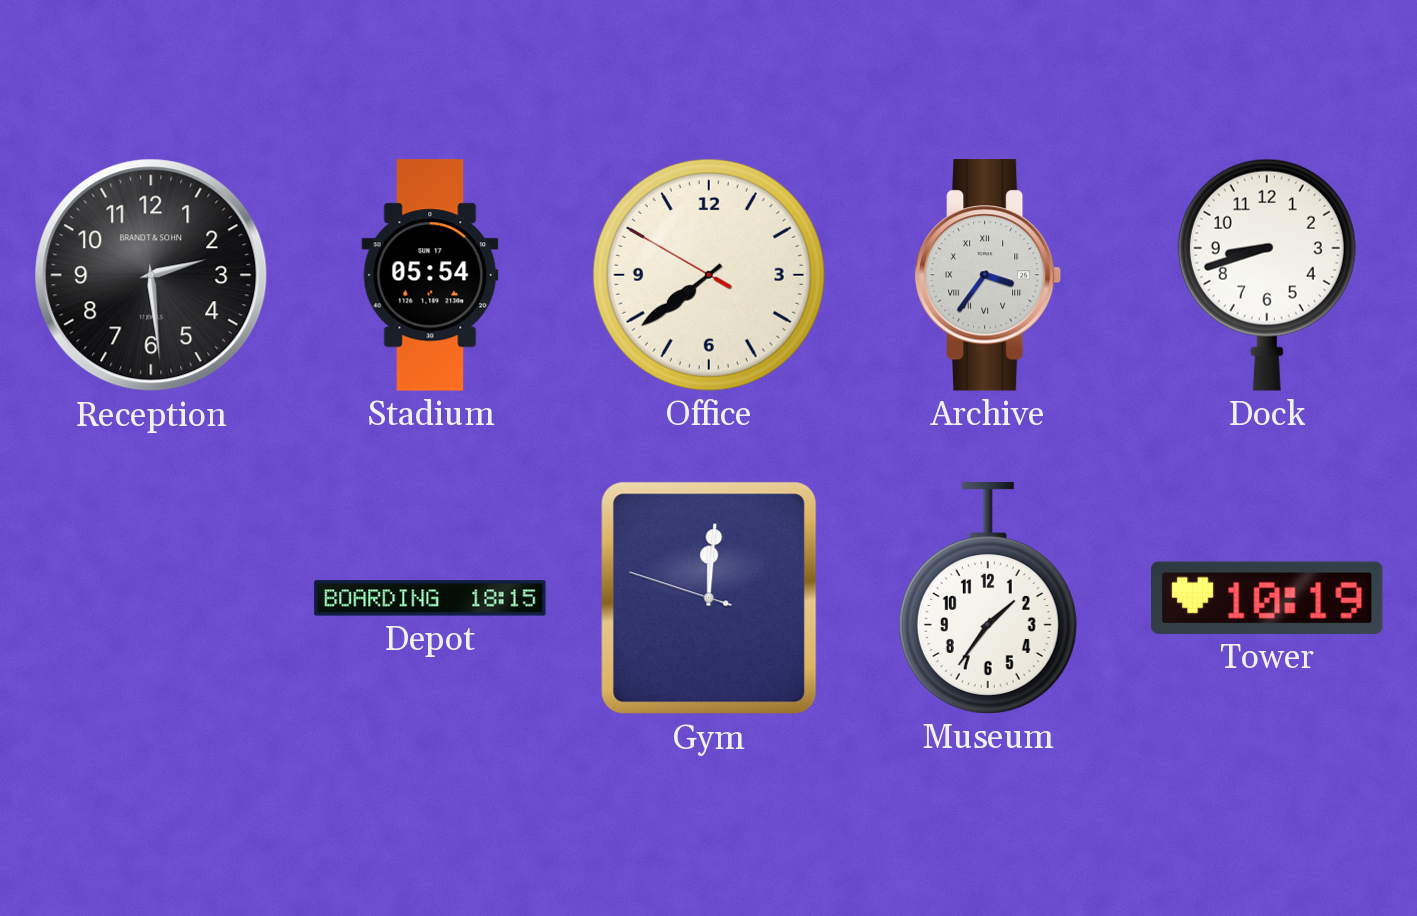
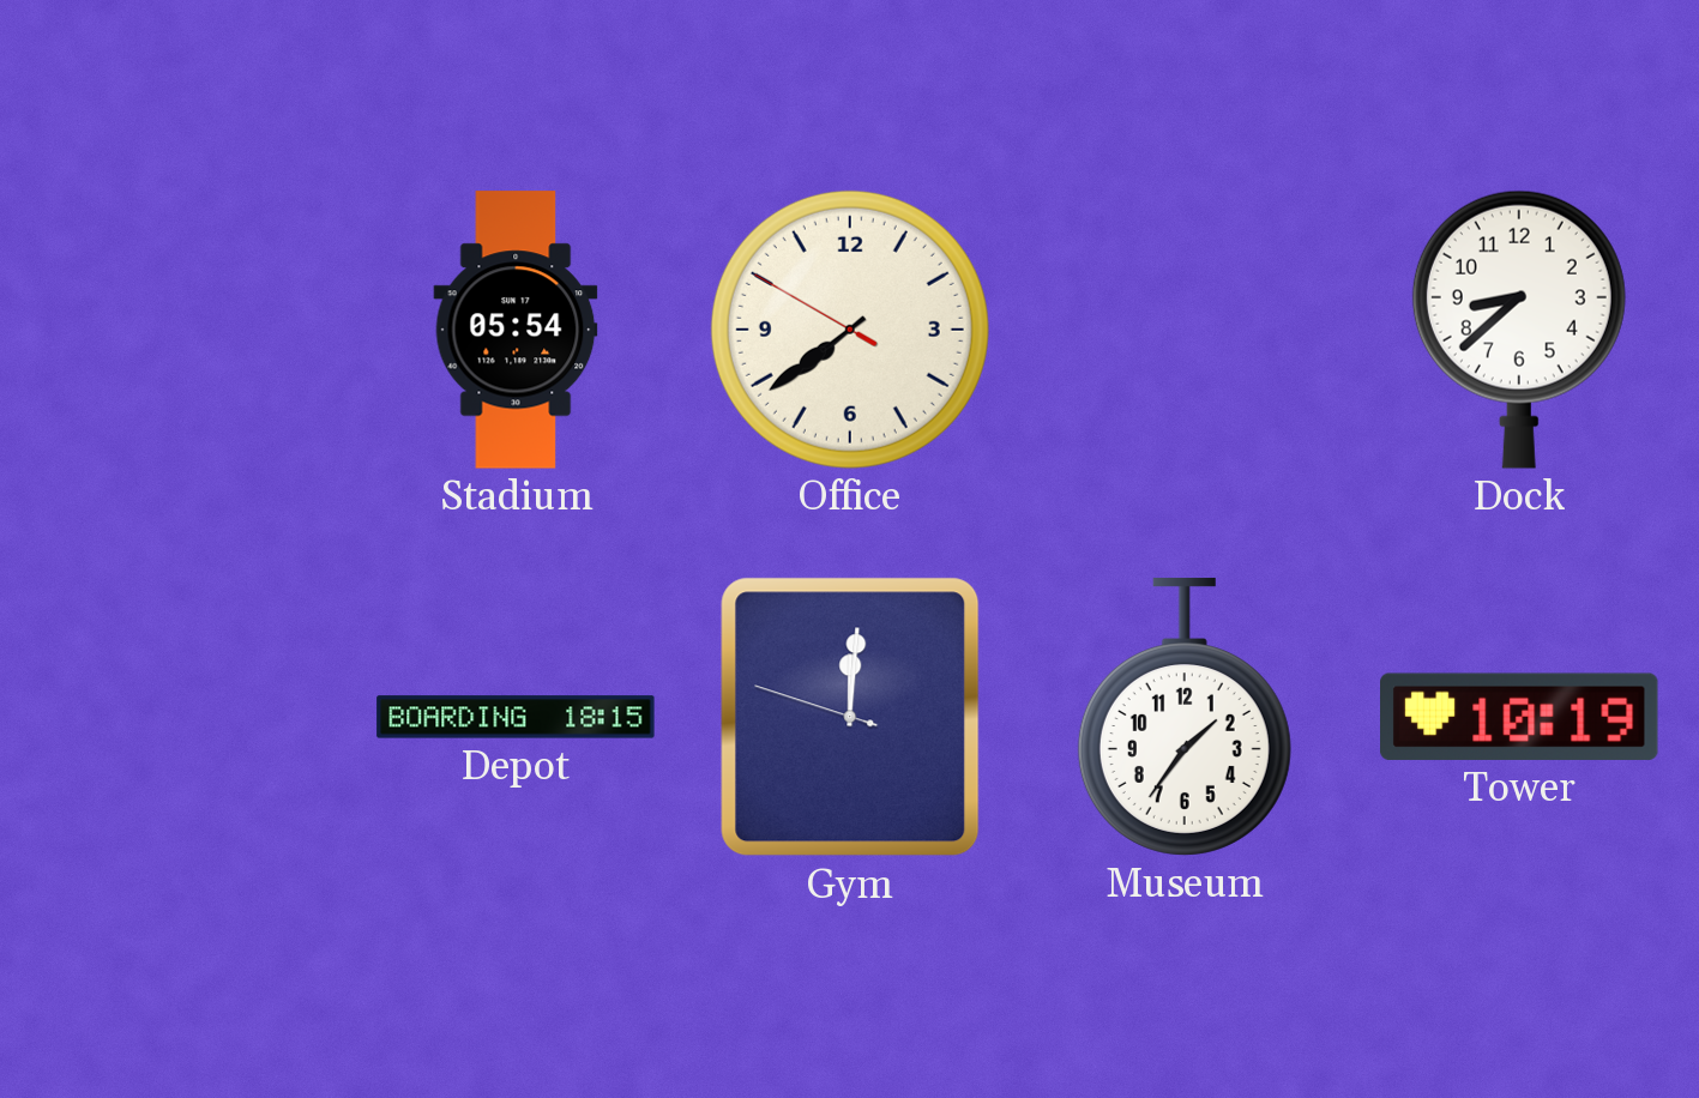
Reception: 2:29 -> none
Archive: 3:36 -> none
Dock: 8:42 -> 8:38
